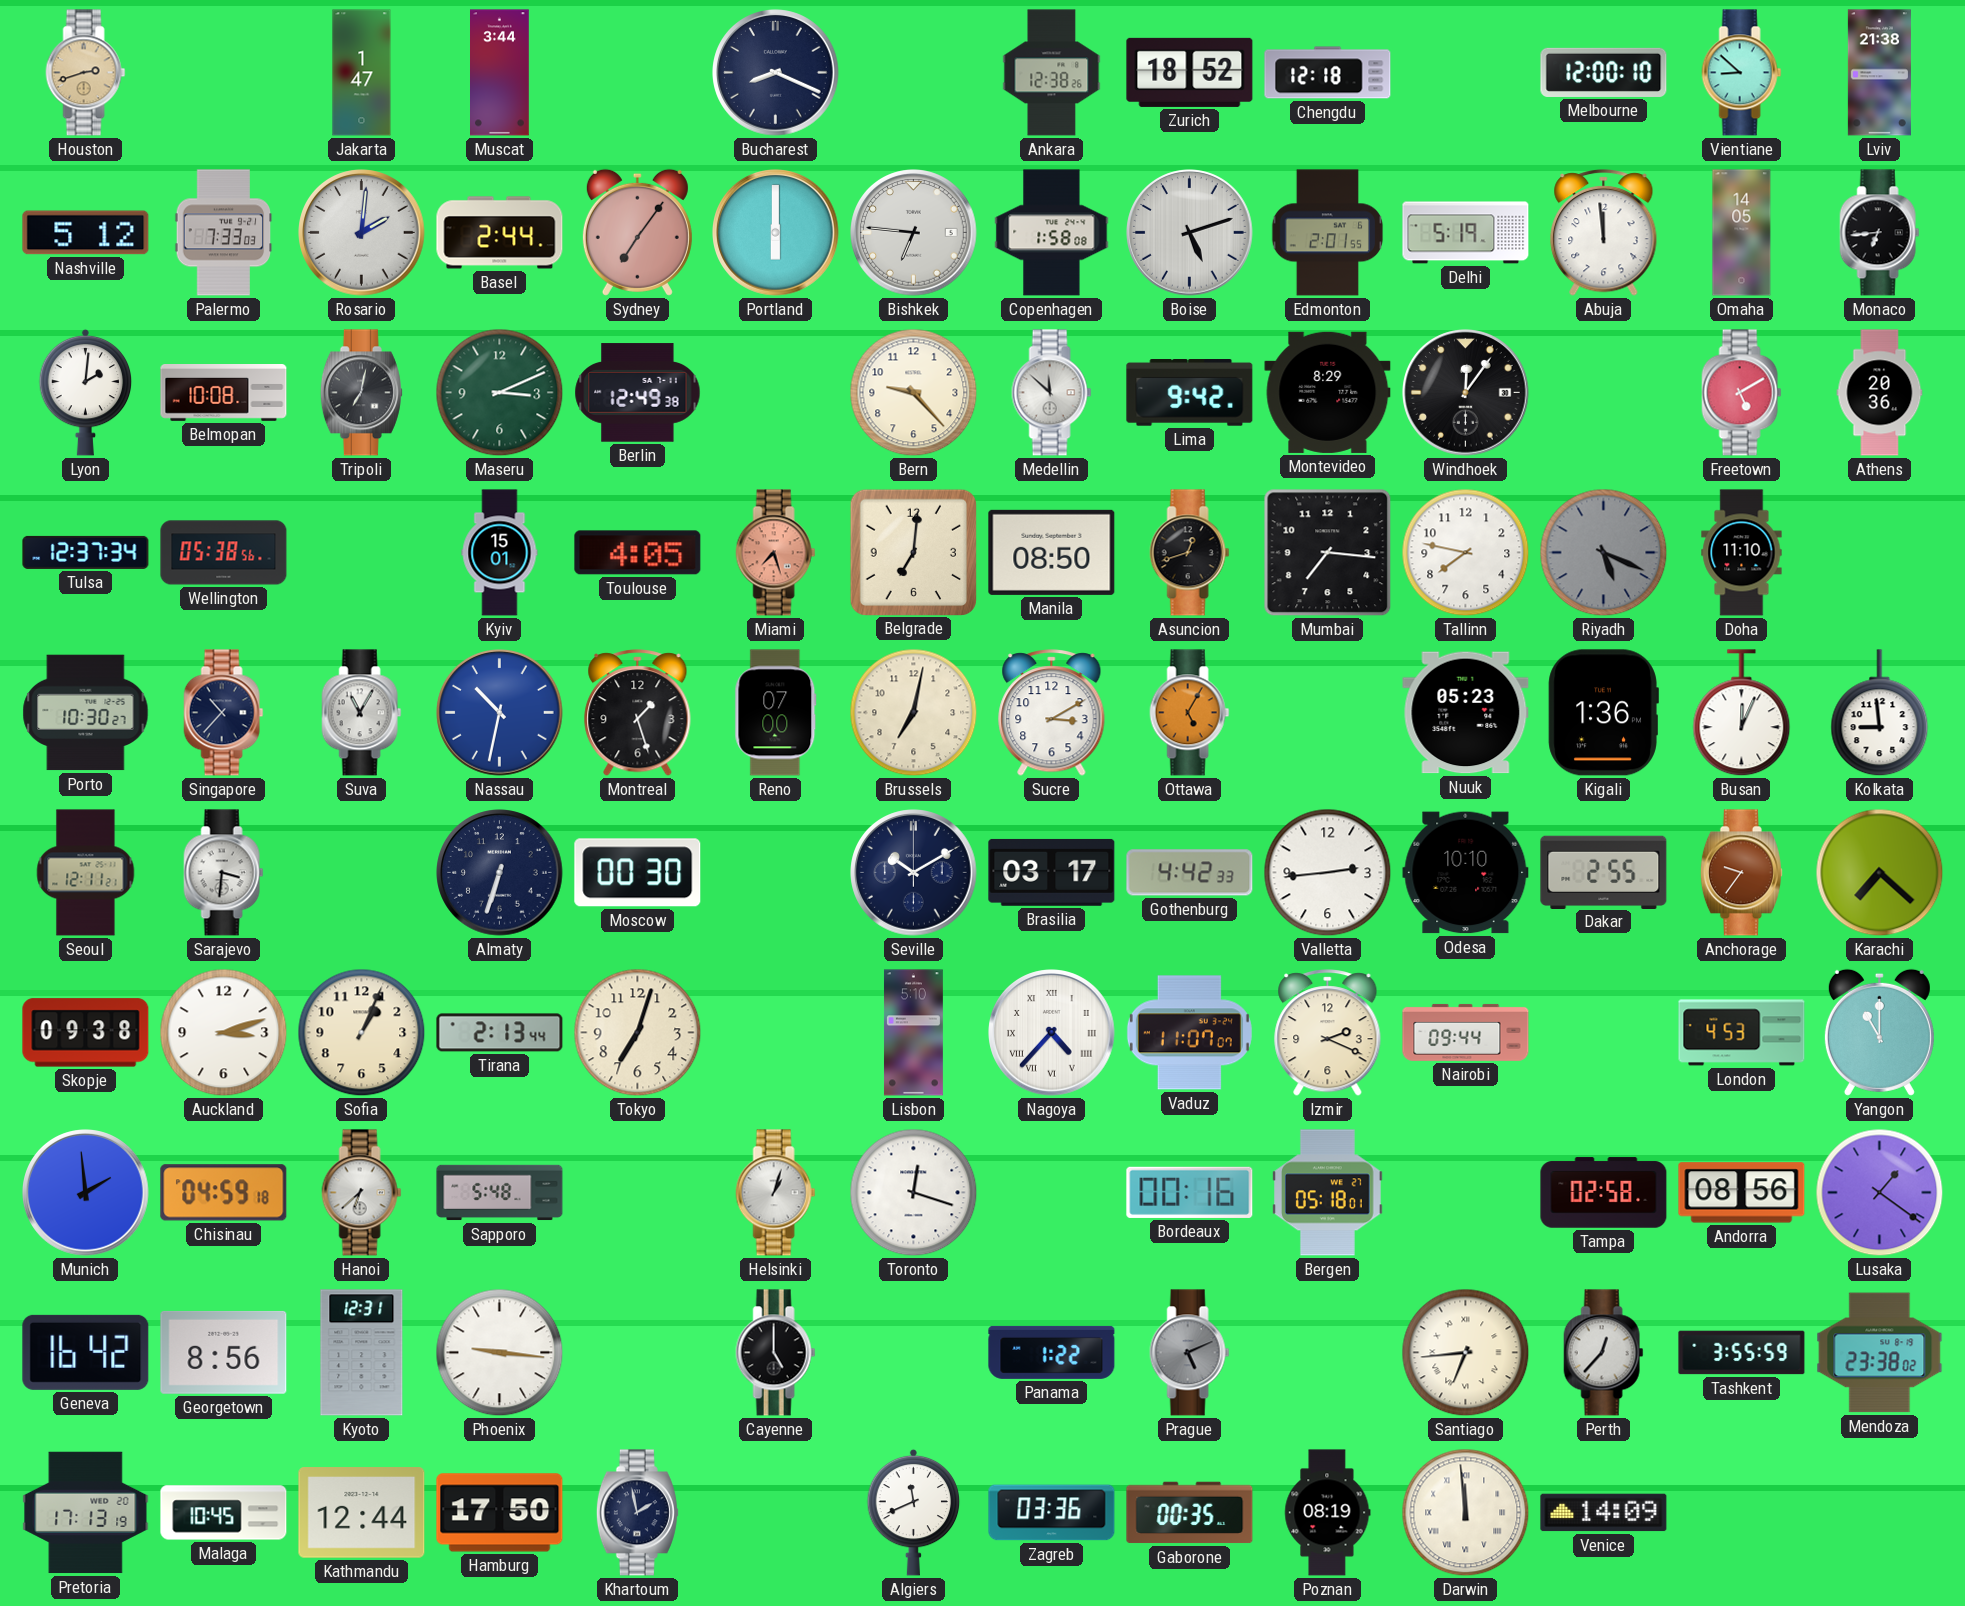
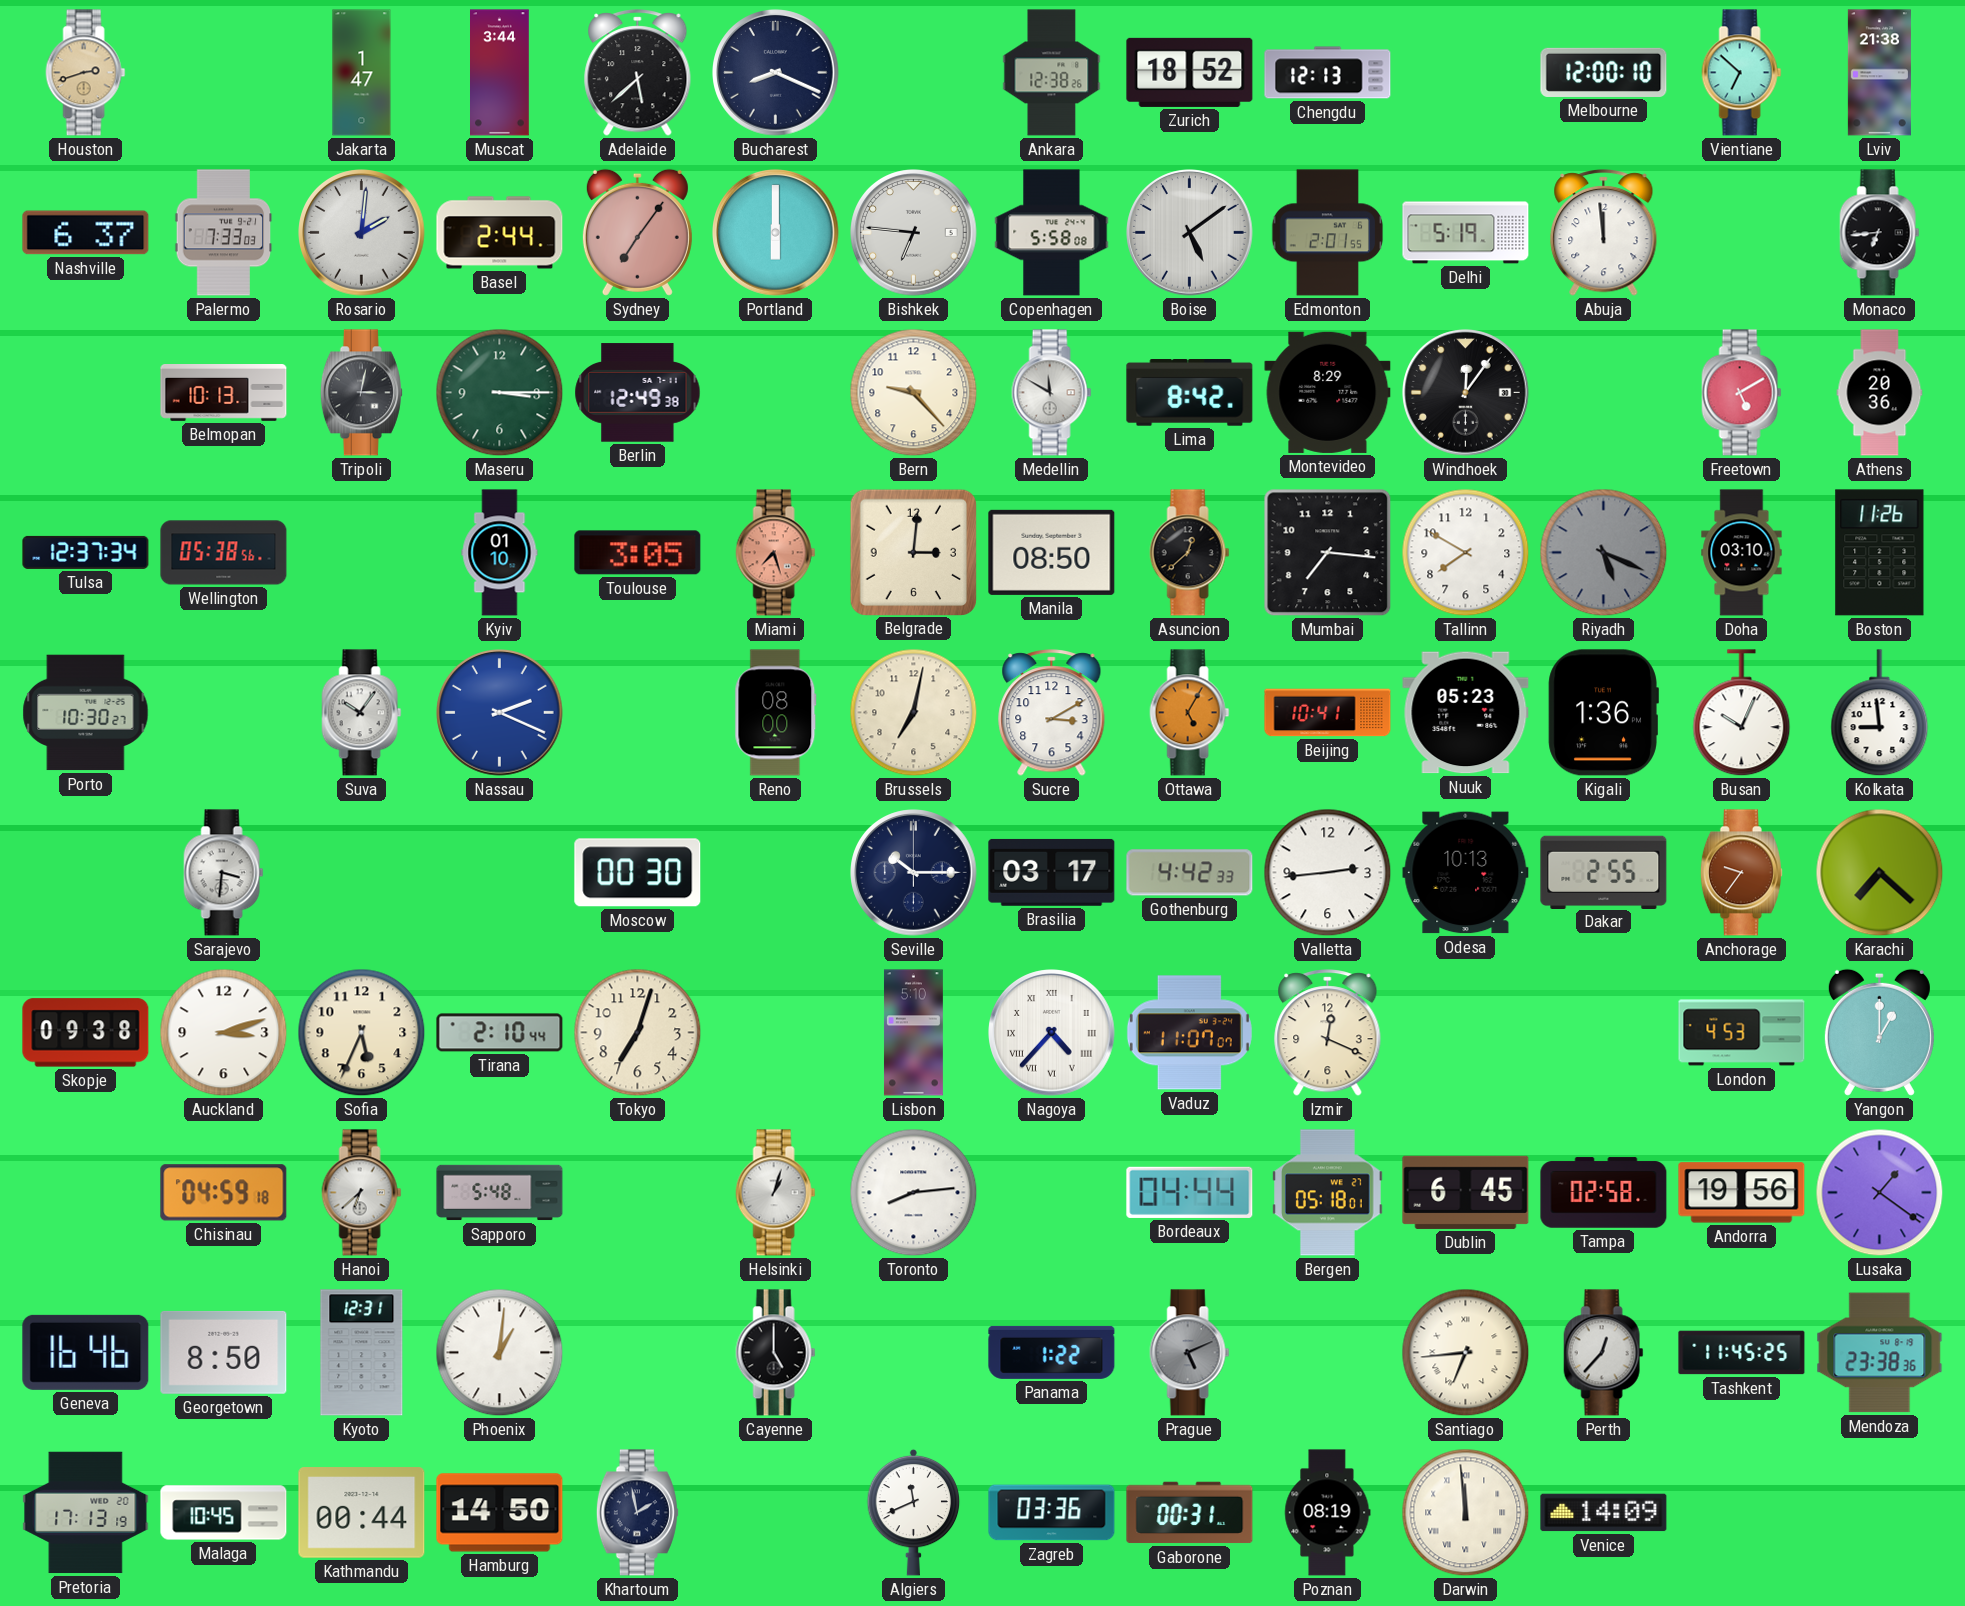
Adelaide: none -> 5:38
Chengdu: 12:18 -> 12:13
Vientiane: 8:52 -> 6:52
Nashville: 5:12 -> 6:37
Copenhagen: 1:58 -> 5:58
Boise: 5:12 -> 5:09
Omaha: 14:05 -> none
Lyon: 2:01 -> none
Belmopan: 10:08 -> 10:13
Tripoli: 7:02 -> 3:02
Maseru: 3:11 -> 3:15
Medellin: 11:52 -> 11:50
Lima: 9:42 -> 8:42
Kyiv: 15:01 -> 01:10
Toulouse: 4:05 -> 3:05
Belgrade: 7:01 -> 3:01
Asuncion: 12:42 -> 12:38
Tallinn: 7:47 -> 7:50
Doha: 11:10 -> 03:10
Boston: none -> 11:26
Singapore: 10:37 -> none
Suva: 11:05 -> 10:06
Nassau: 10:32 -> 2:19
Montreal: 1:27 -> none
Reno: 07:00 -> 08:00
Beijing: none -> 10:41
Busan: 12:04 -> 10:04
Seoul: 12:11 -> none
Almaty: 6:33 -> none
Seville: 10:10 -> 10:15
Odesa: 10:10 -> 10:13
Sofia: 1:04 -> 5:34
Tirana: 2:13 -> 2:10
Izmir: 2:19 -> 12:19
Nairobi: 09:44 -> none
Yangon: 11:00 -> 1:00
Munich: 1:59 -> none
Toronto: 12:18 -> 8:14
Bordeaux: 00:16 -> 04:44
Dublin: none -> 6:45
Andorra: 08:56 -> 19:56
Geneva: 16:42 -> 16:46
Georgetown: 8:56 -> 8:50
Phoenix: 9:16 -> 1:01
Tashkent: 3:55 -> 11:45
Mendoza: 23:38:02 -> 23:38:36
Kathmandu: 12:44 -> 00:44
Hamburg: 17:50 -> 14:50
Gaborone: 00:35 -> 00:31
